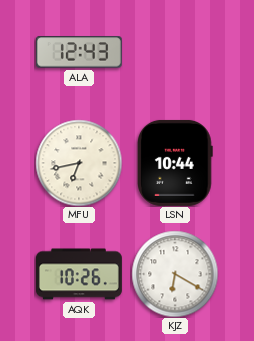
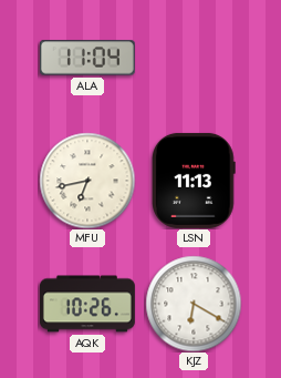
ALA: 12:43 -> 11:04
LSN: 10:44 -> 11:13
